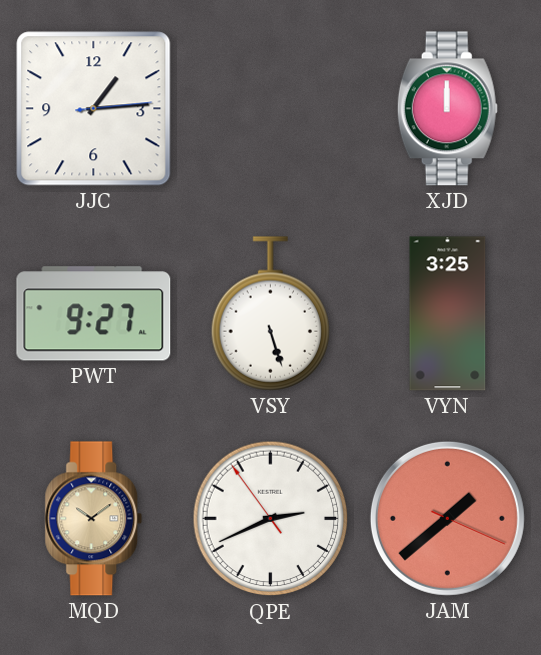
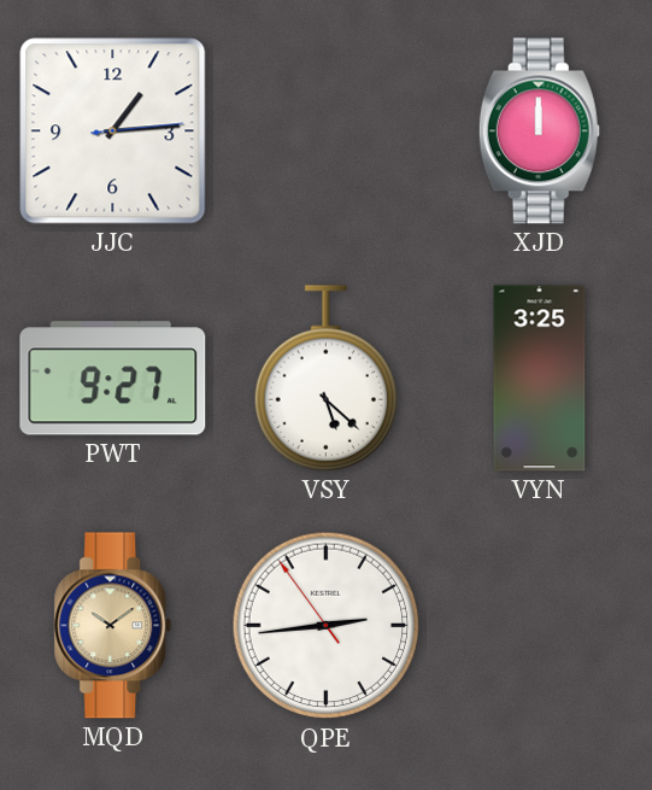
VSY: 5:27 -> 5:22
QPE: 2:40 -> 2:43
JAM: 1:38 -> none
